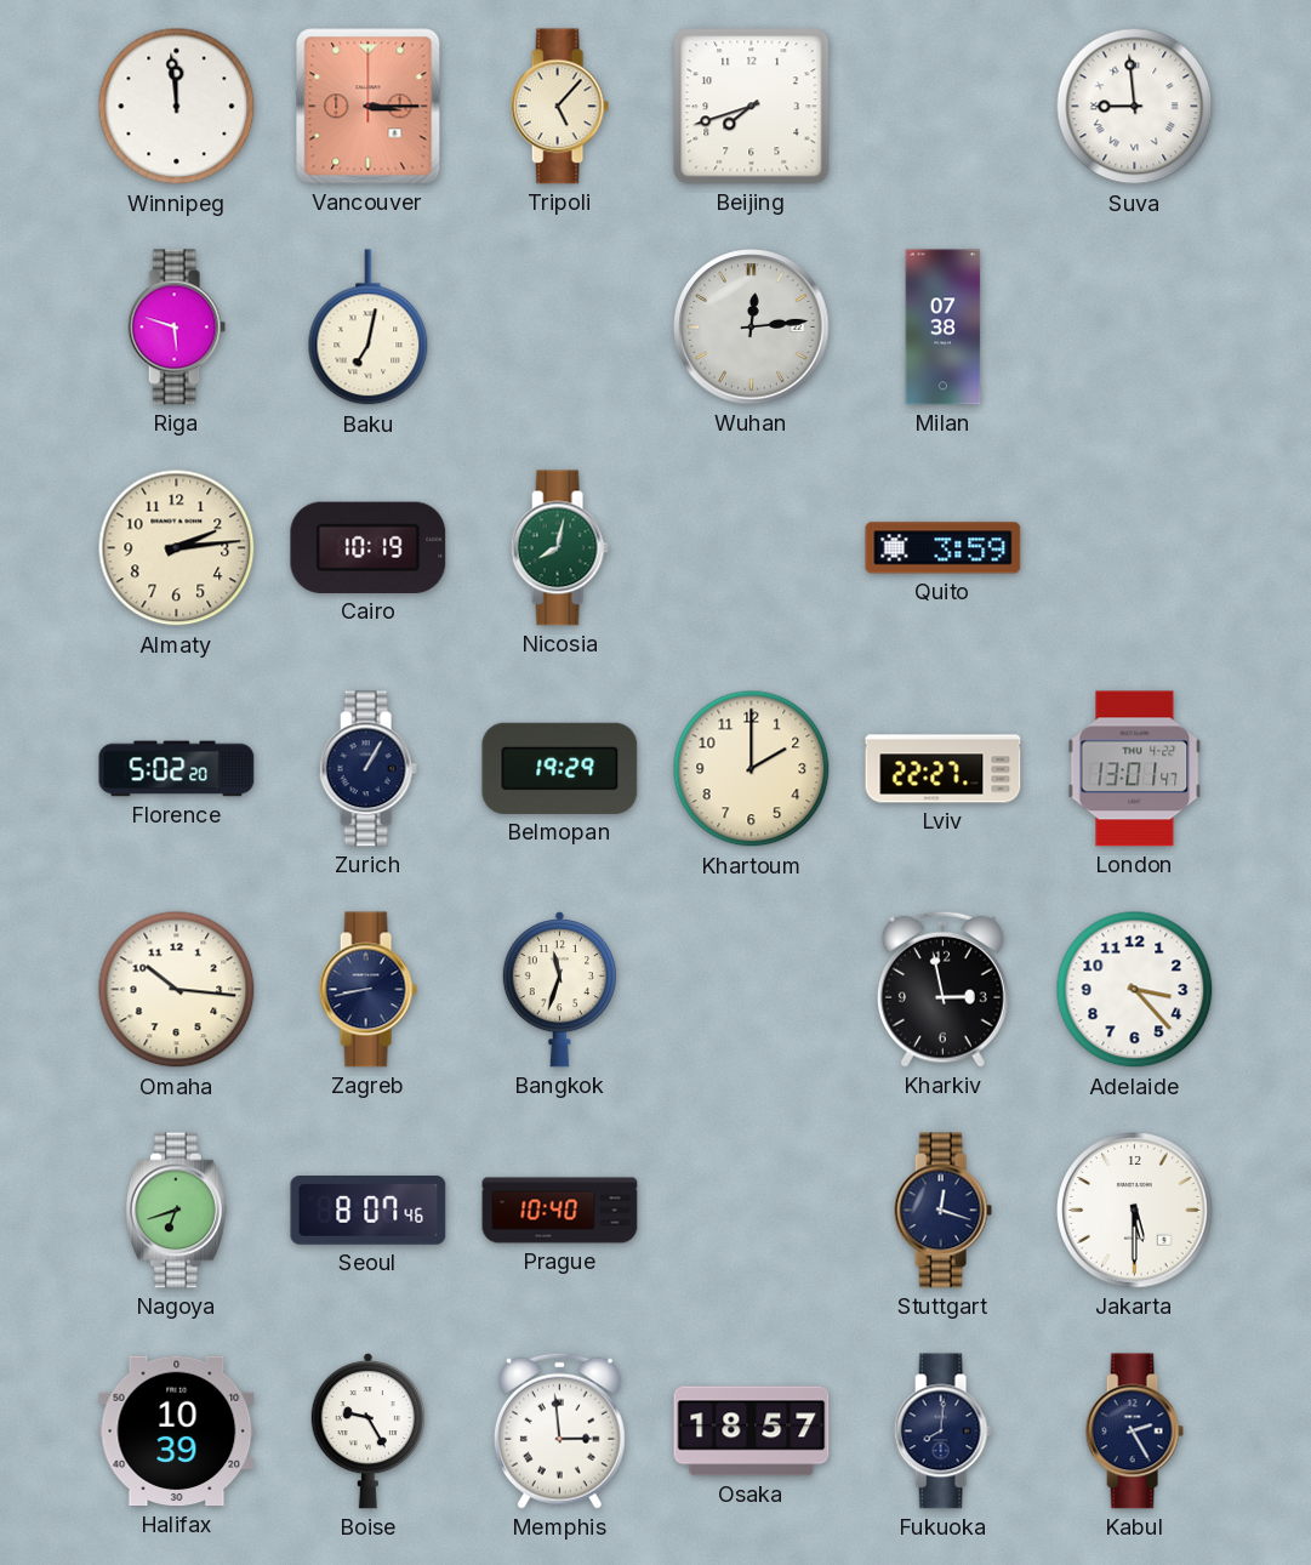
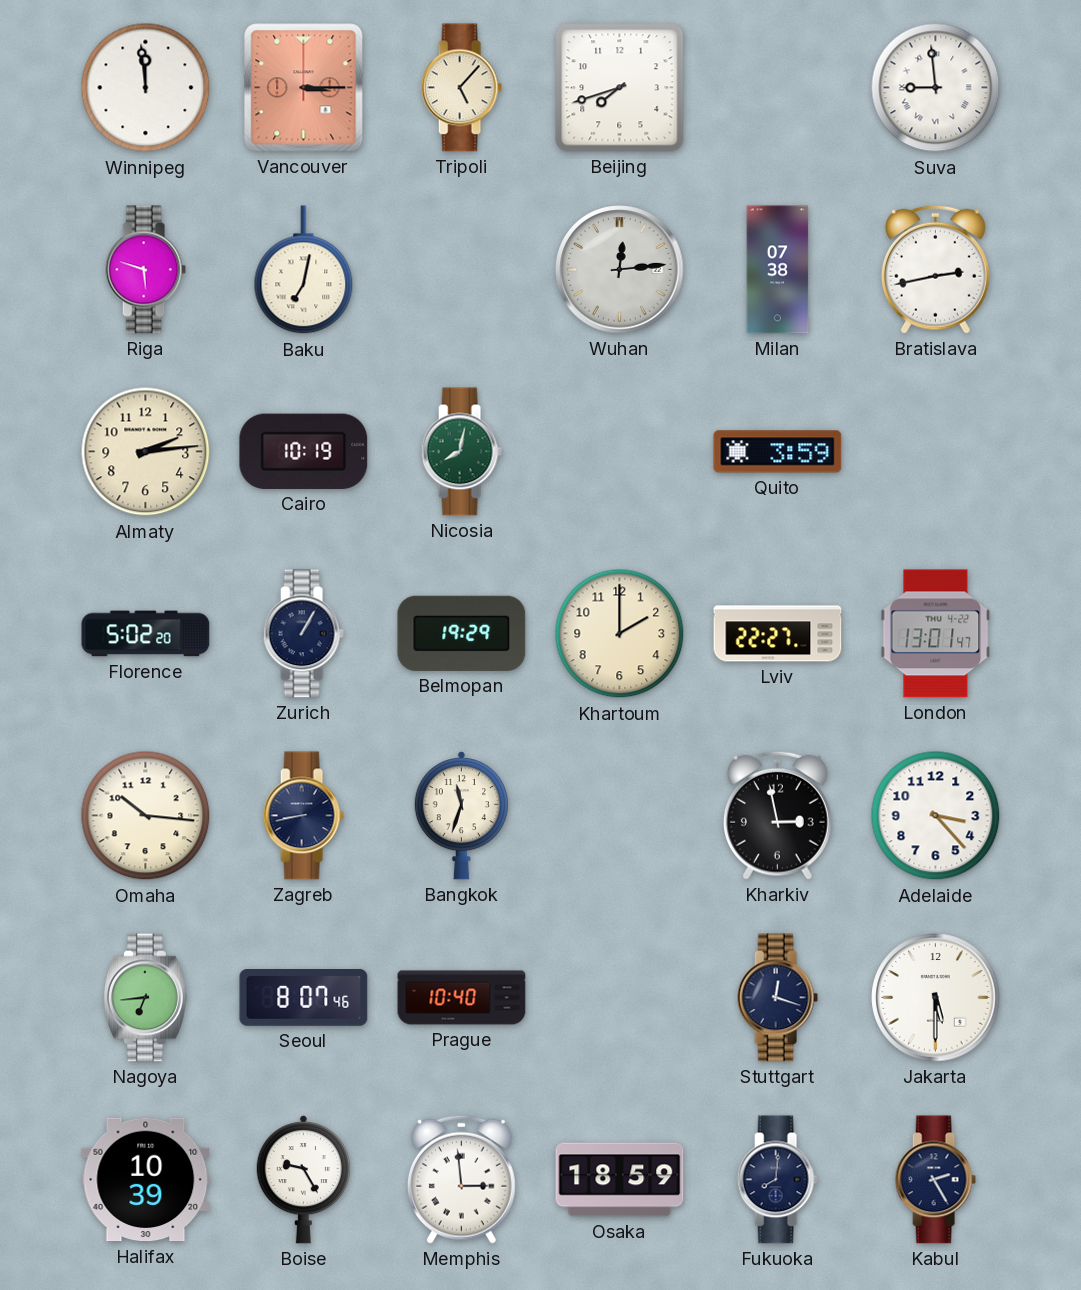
Bratislava: none -> 2:43
Nagoya: 6:42 -> 6:44
Osaka: 18:57 -> 18:59
